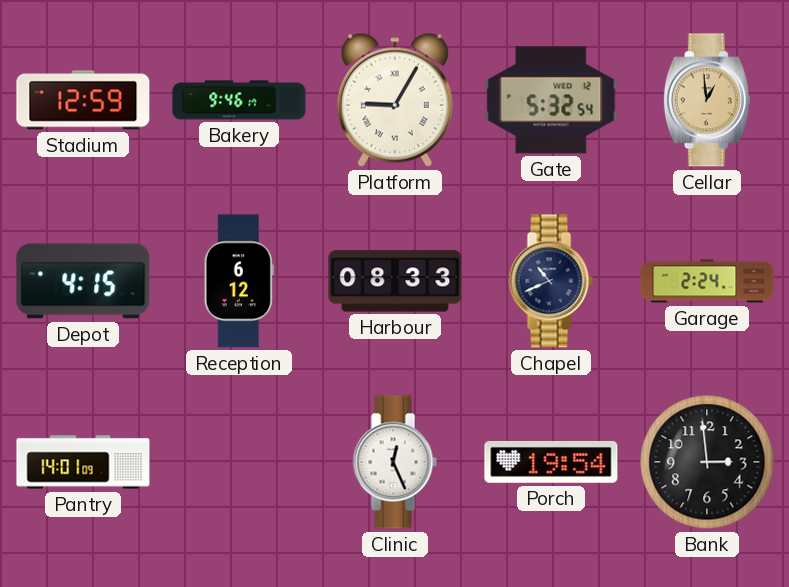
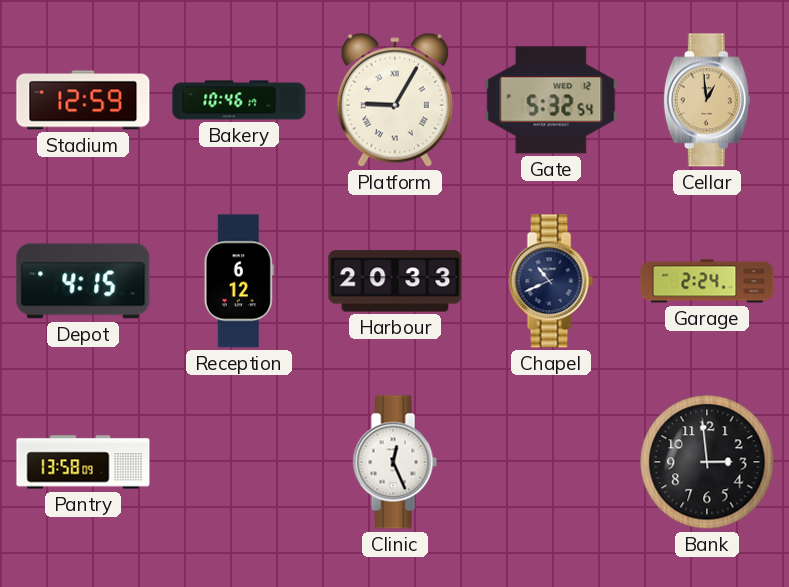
Bakery: 9:46 -> 10:46
Harbour: 08:33 -> 20:33
Pantry: 14:01 -> 13:58
Porch: 19:54 -> none
